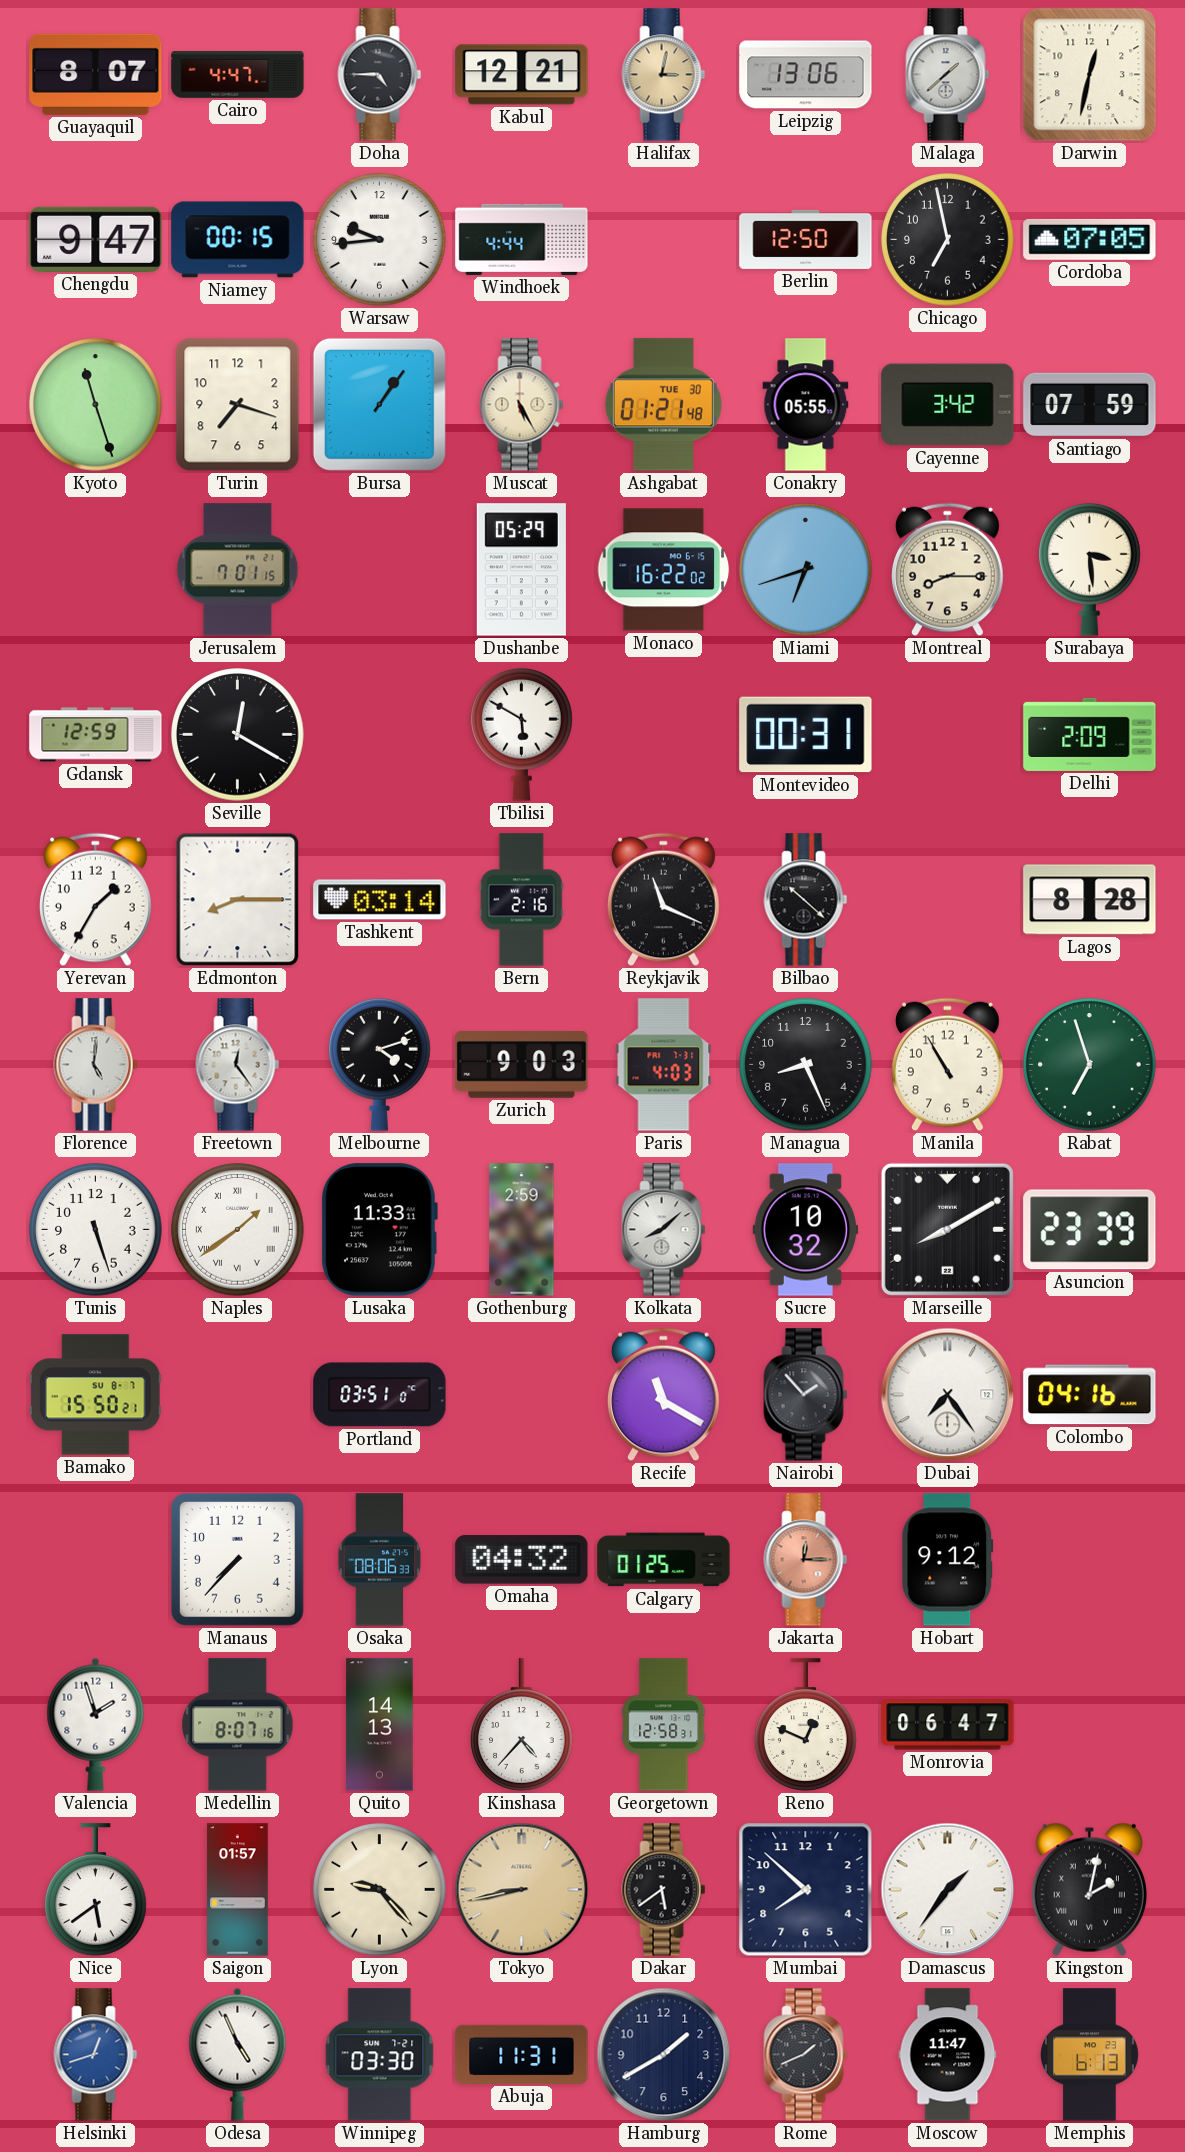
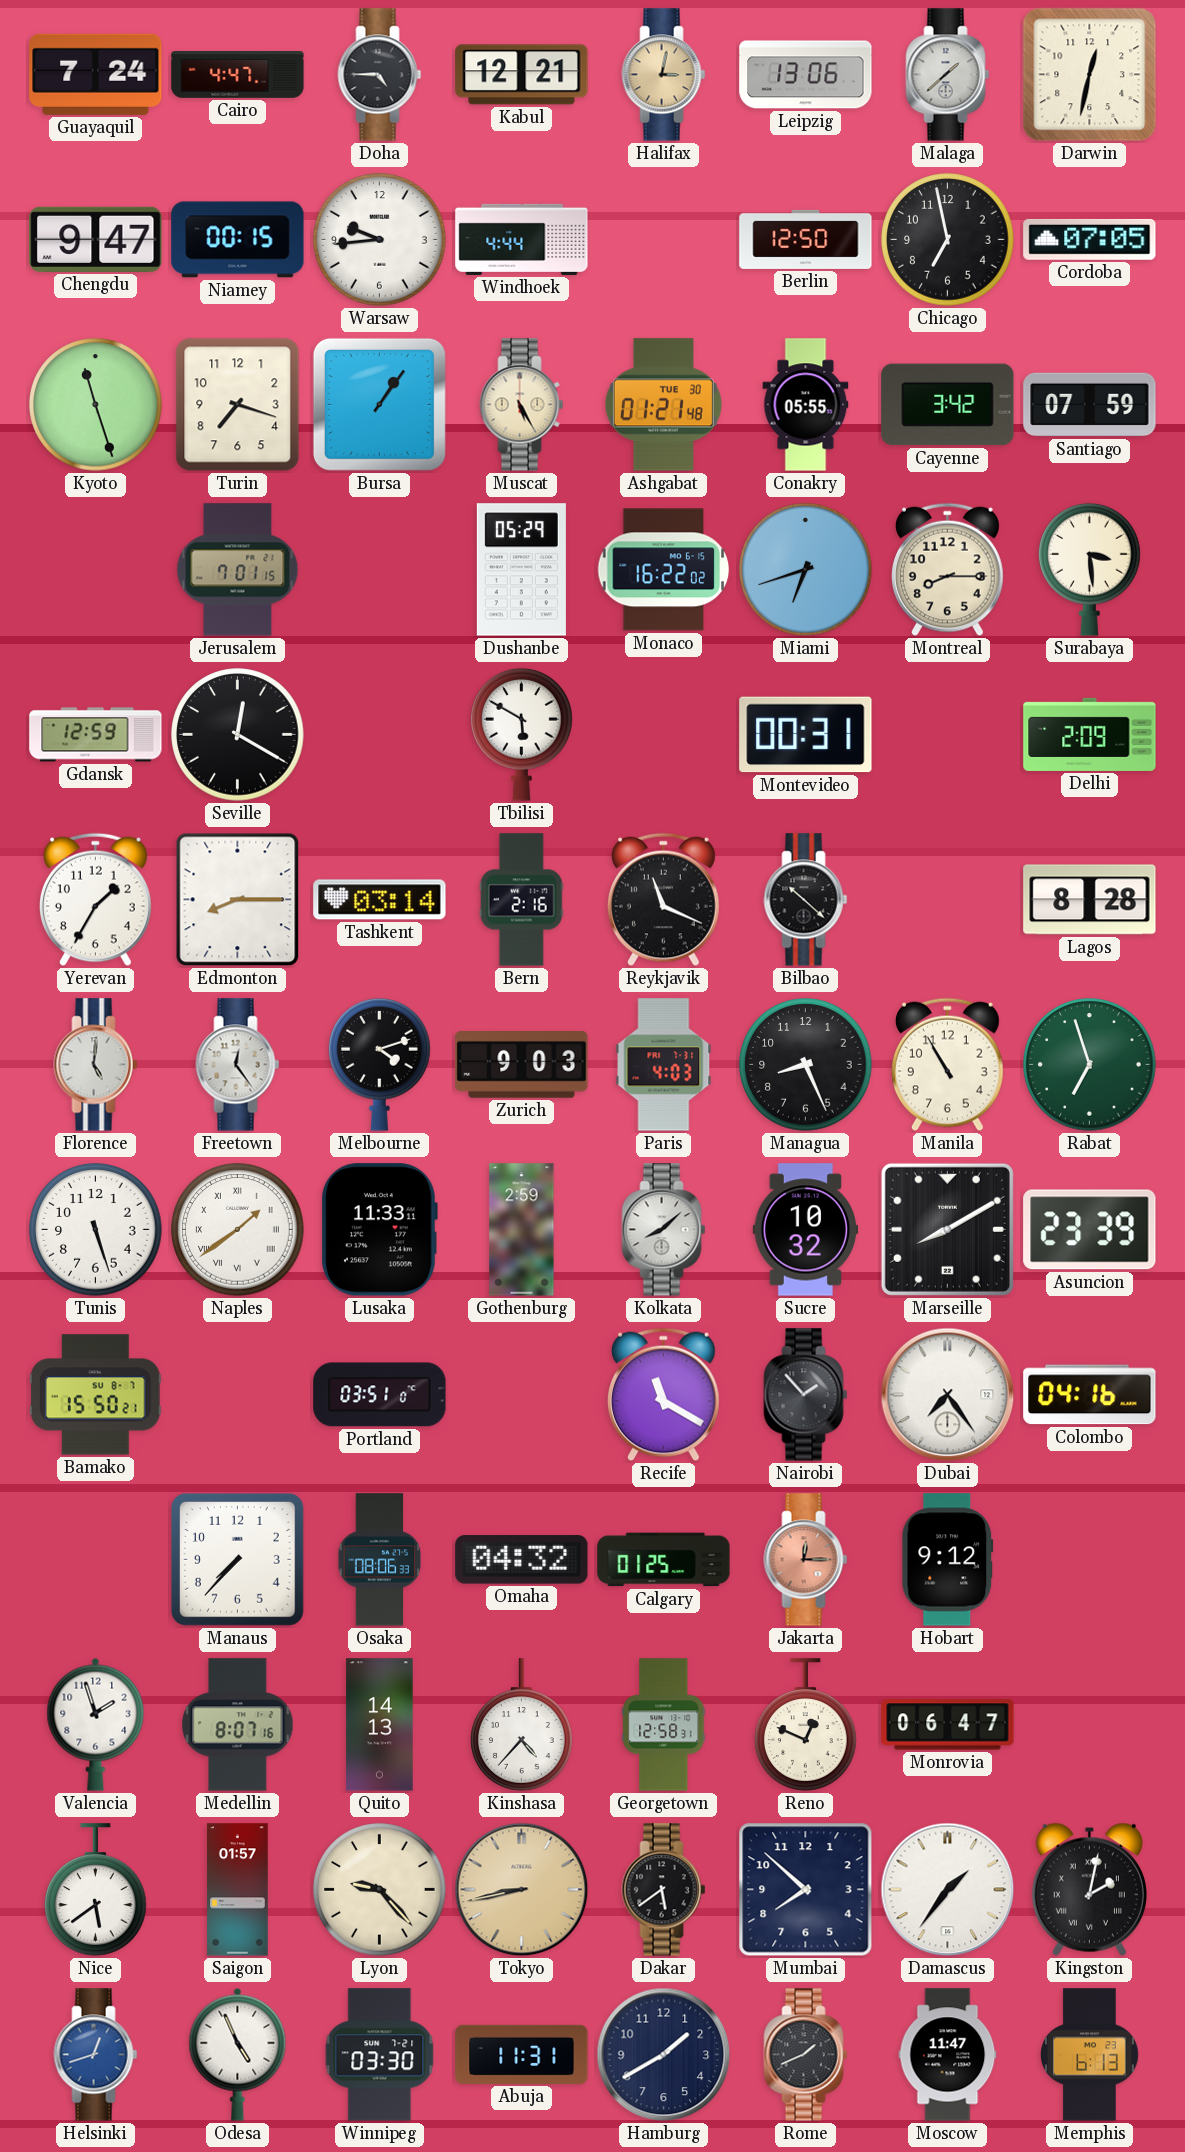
Guayaquil: 8:07 -> 7:24
